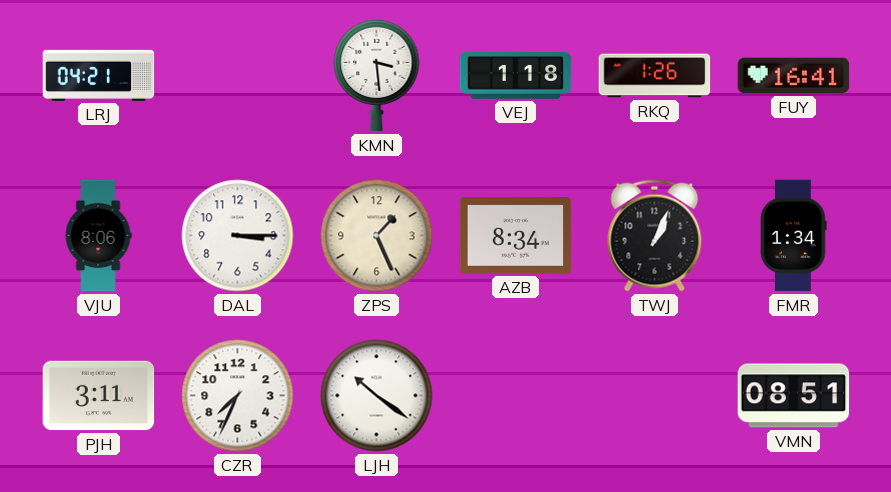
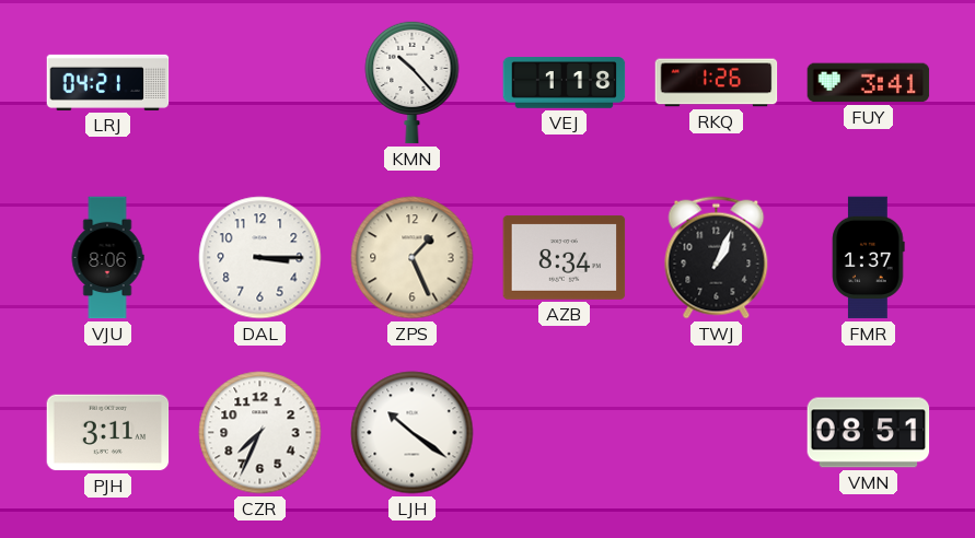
KMN: 3:29 -> 10:23
FUY: 16:41 -> 3:41
FMR: 1:34 -> 1:37
